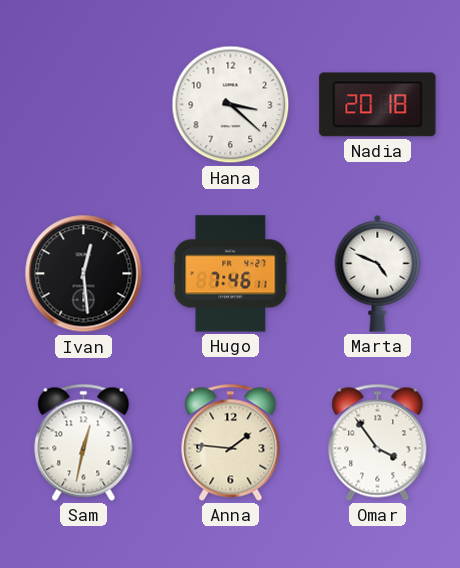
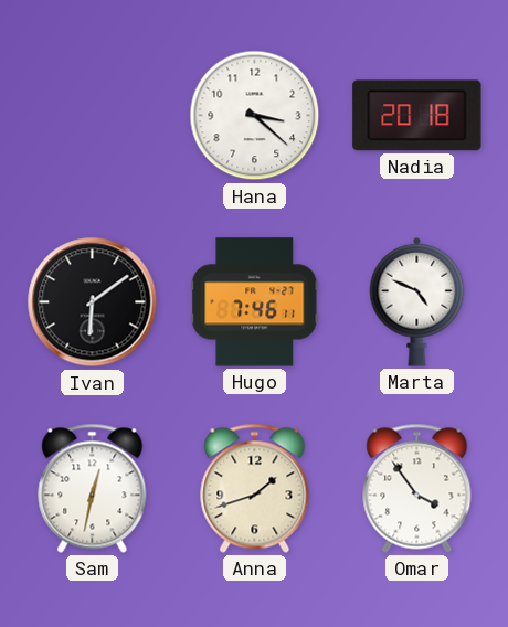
Ivan: 12:29 -> 6:09
Anna: 1:46 -> 1:42
